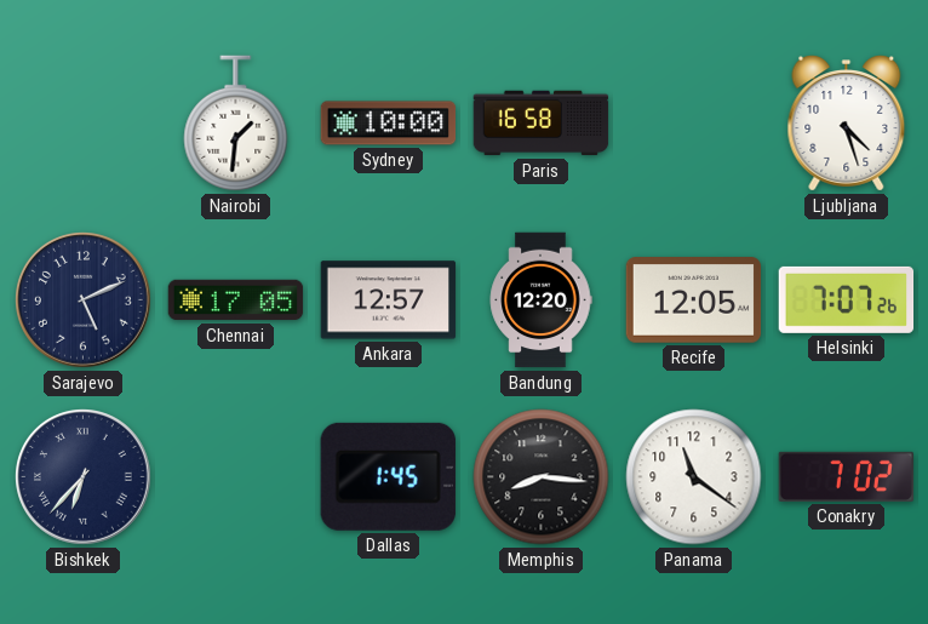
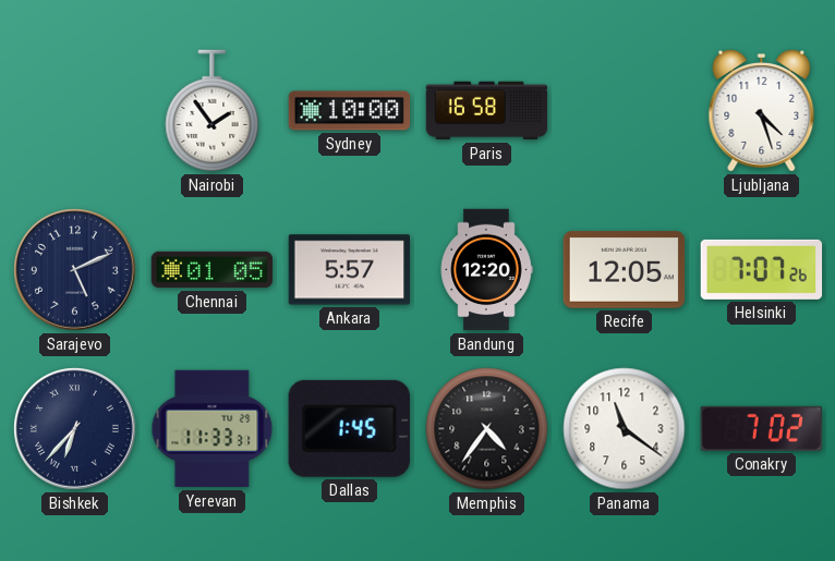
Nairobi: 1:31 -> 1:54
Chennai: 17:05 -> 01:05
Ankara: 12:57 -> 5:57
Yerevan: none -> 11:33
Memphis: 8:16 -> 4:36
